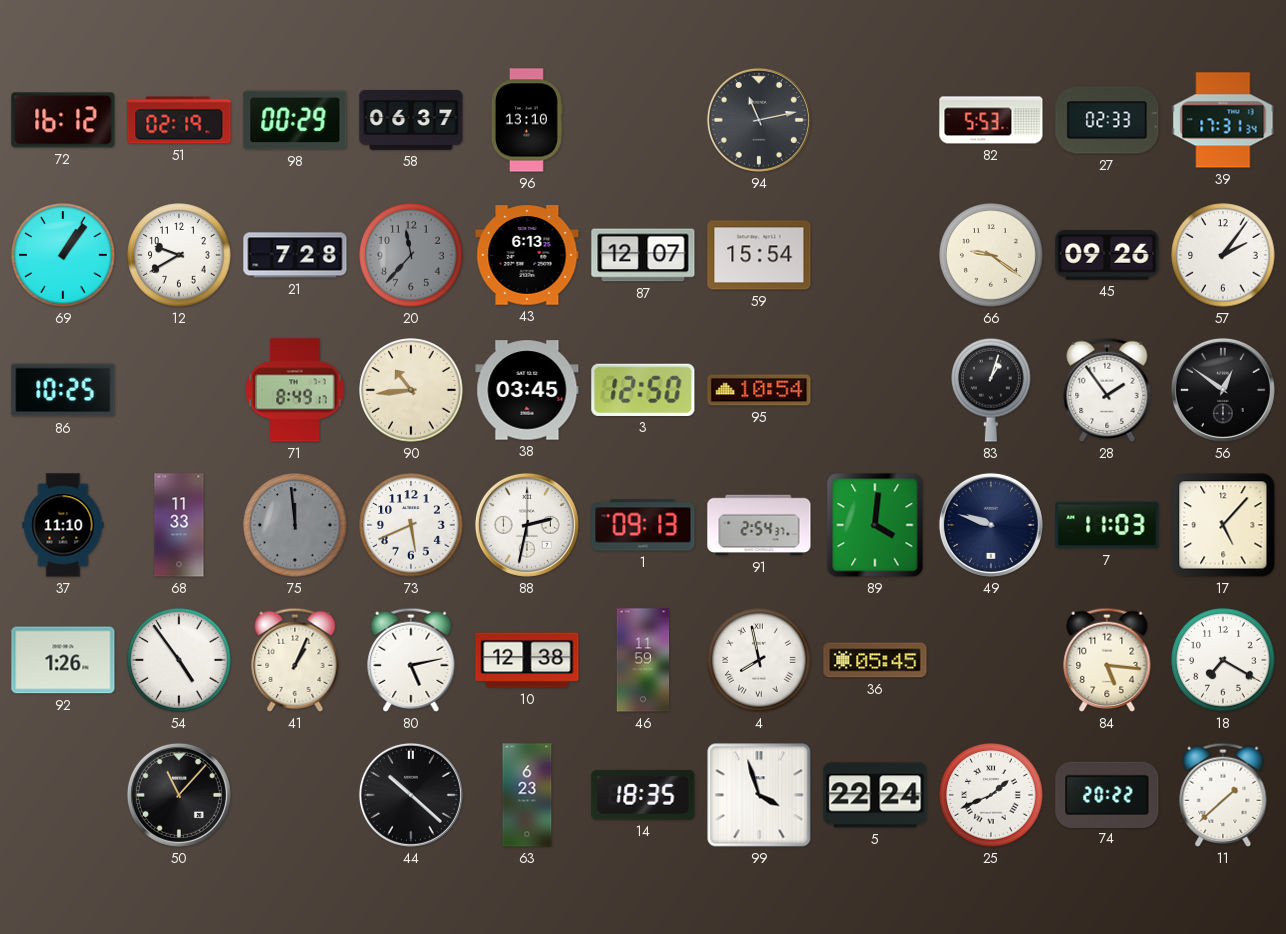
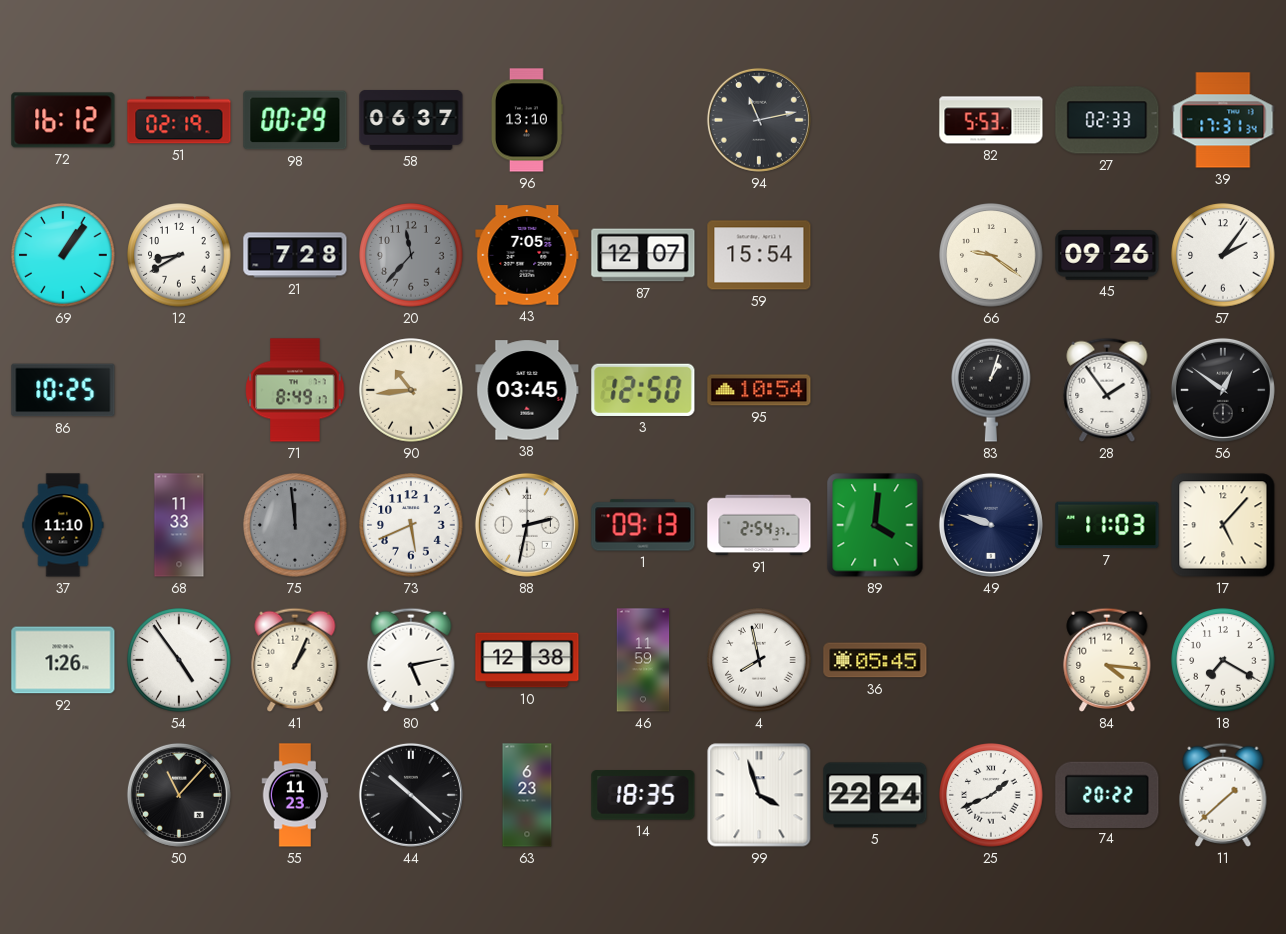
12: 9:40 -> 8:40
43: 6:13 -> 7:05
84: 5:16 -> 4:16
55: none -> 11:23
